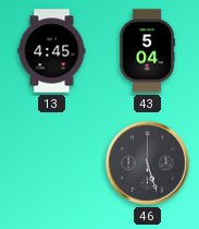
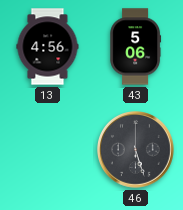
13: 4:45 -> 4:56
43: 5:04 -> 5:06
